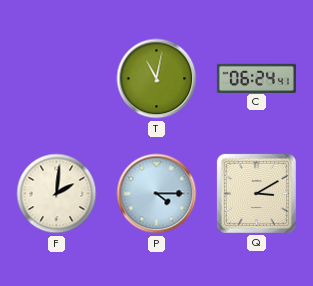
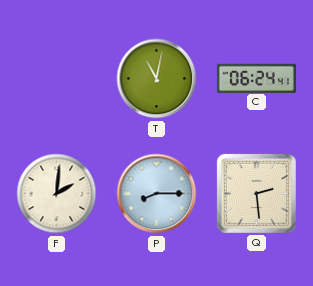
P: 4:15 -> 8:15
Q: 3:10 -> 2:29
